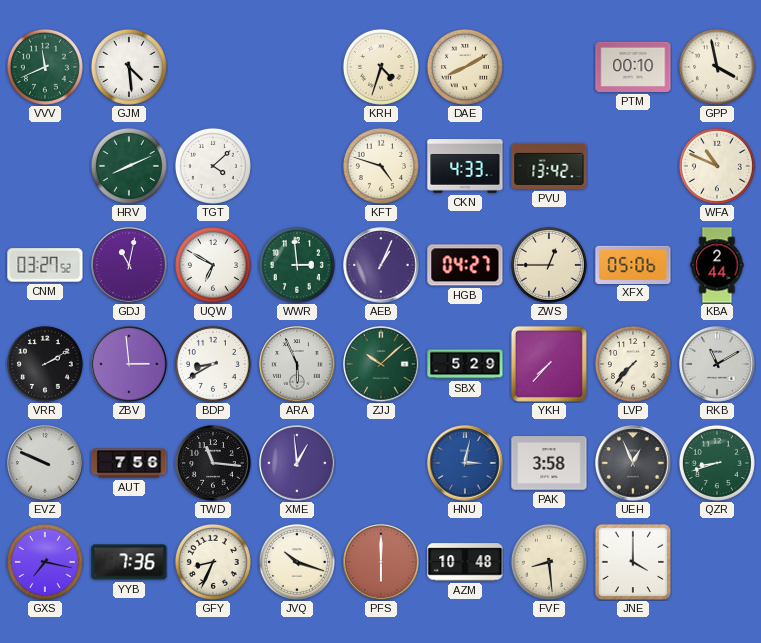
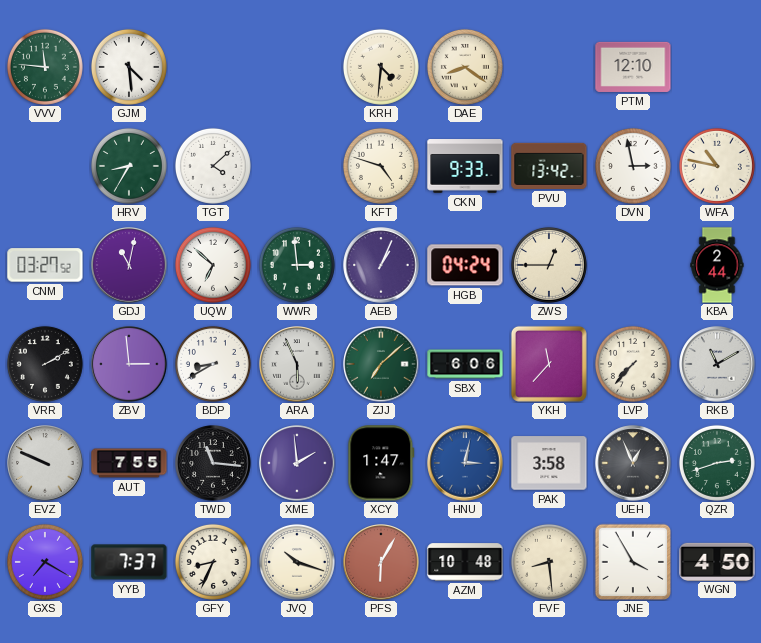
VVV: 11:41 -> 11:46
KRH: 4:33 -> 4:31
DAE: 8:10 -> 8:21
PTM: 00:10 -> 12:10
GPP: 3:58 -> none
HRV: 8:11 -> 8:35
CKN: 4:33 -> 9:33
DVN: none -> 2:58
WFA: 10:49 -> 10:47
UQW: 6:50 -> 6:52
HGB: 04:27 -> 04:24
XFX: 05:06 -> none
ZJJ: 10:08 -> 7:08
SBX: 5:29 -> 6:06
YKH: 7:37 -> 11:37
AUT: 7:56 -> 7:55
XME: 12:59 -> 1:59
XCY: none -> 1:47
QZR: 8:42 -> 2:42
GXS: 7:17 -> 7:20
YYB: 7:36 -> 7:37
PFS: 6:00 -> 6:05
JNE: 4:00 -> 3:55
WGN: none -> 4:50
